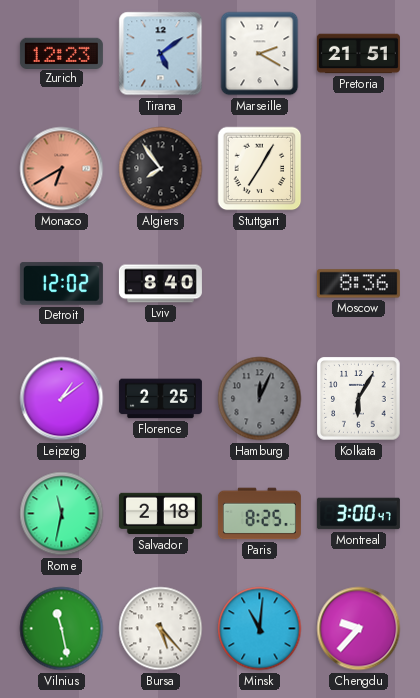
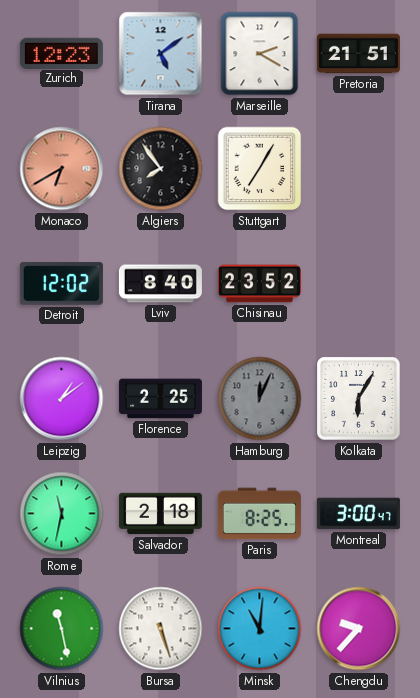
Chisinau: none -> 23:52
Moscow: 8:36 -> none
Bursa: 5:23 -> 5:27
